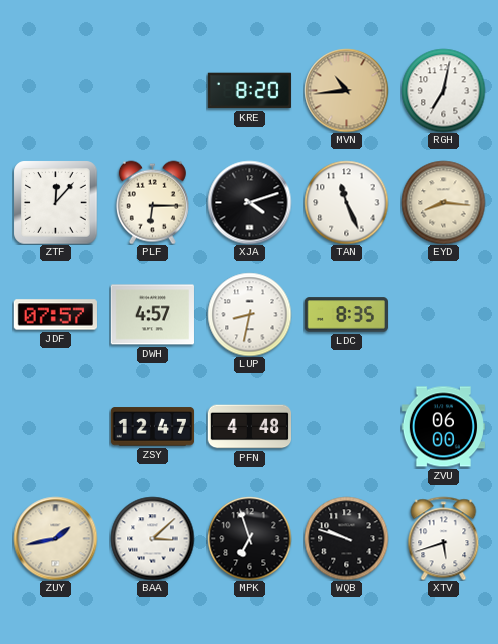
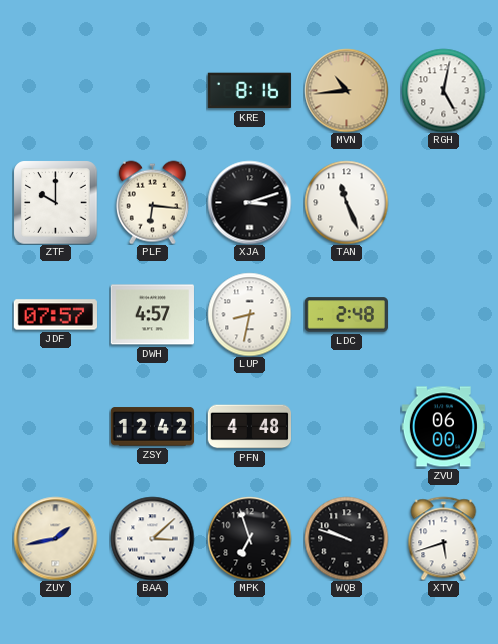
KRE: 8:20 -> 8:16
RGH: 7:02 -> 5:02
ZTF: 12:07 -> 10:00
PLF: 6:15 -> 6:16
XJA: 4:12 -> 3:12
EYD: 8:16 -> none
LDC: 8:35 -> 2:48
ZSY: 12:47 -> 12:42
